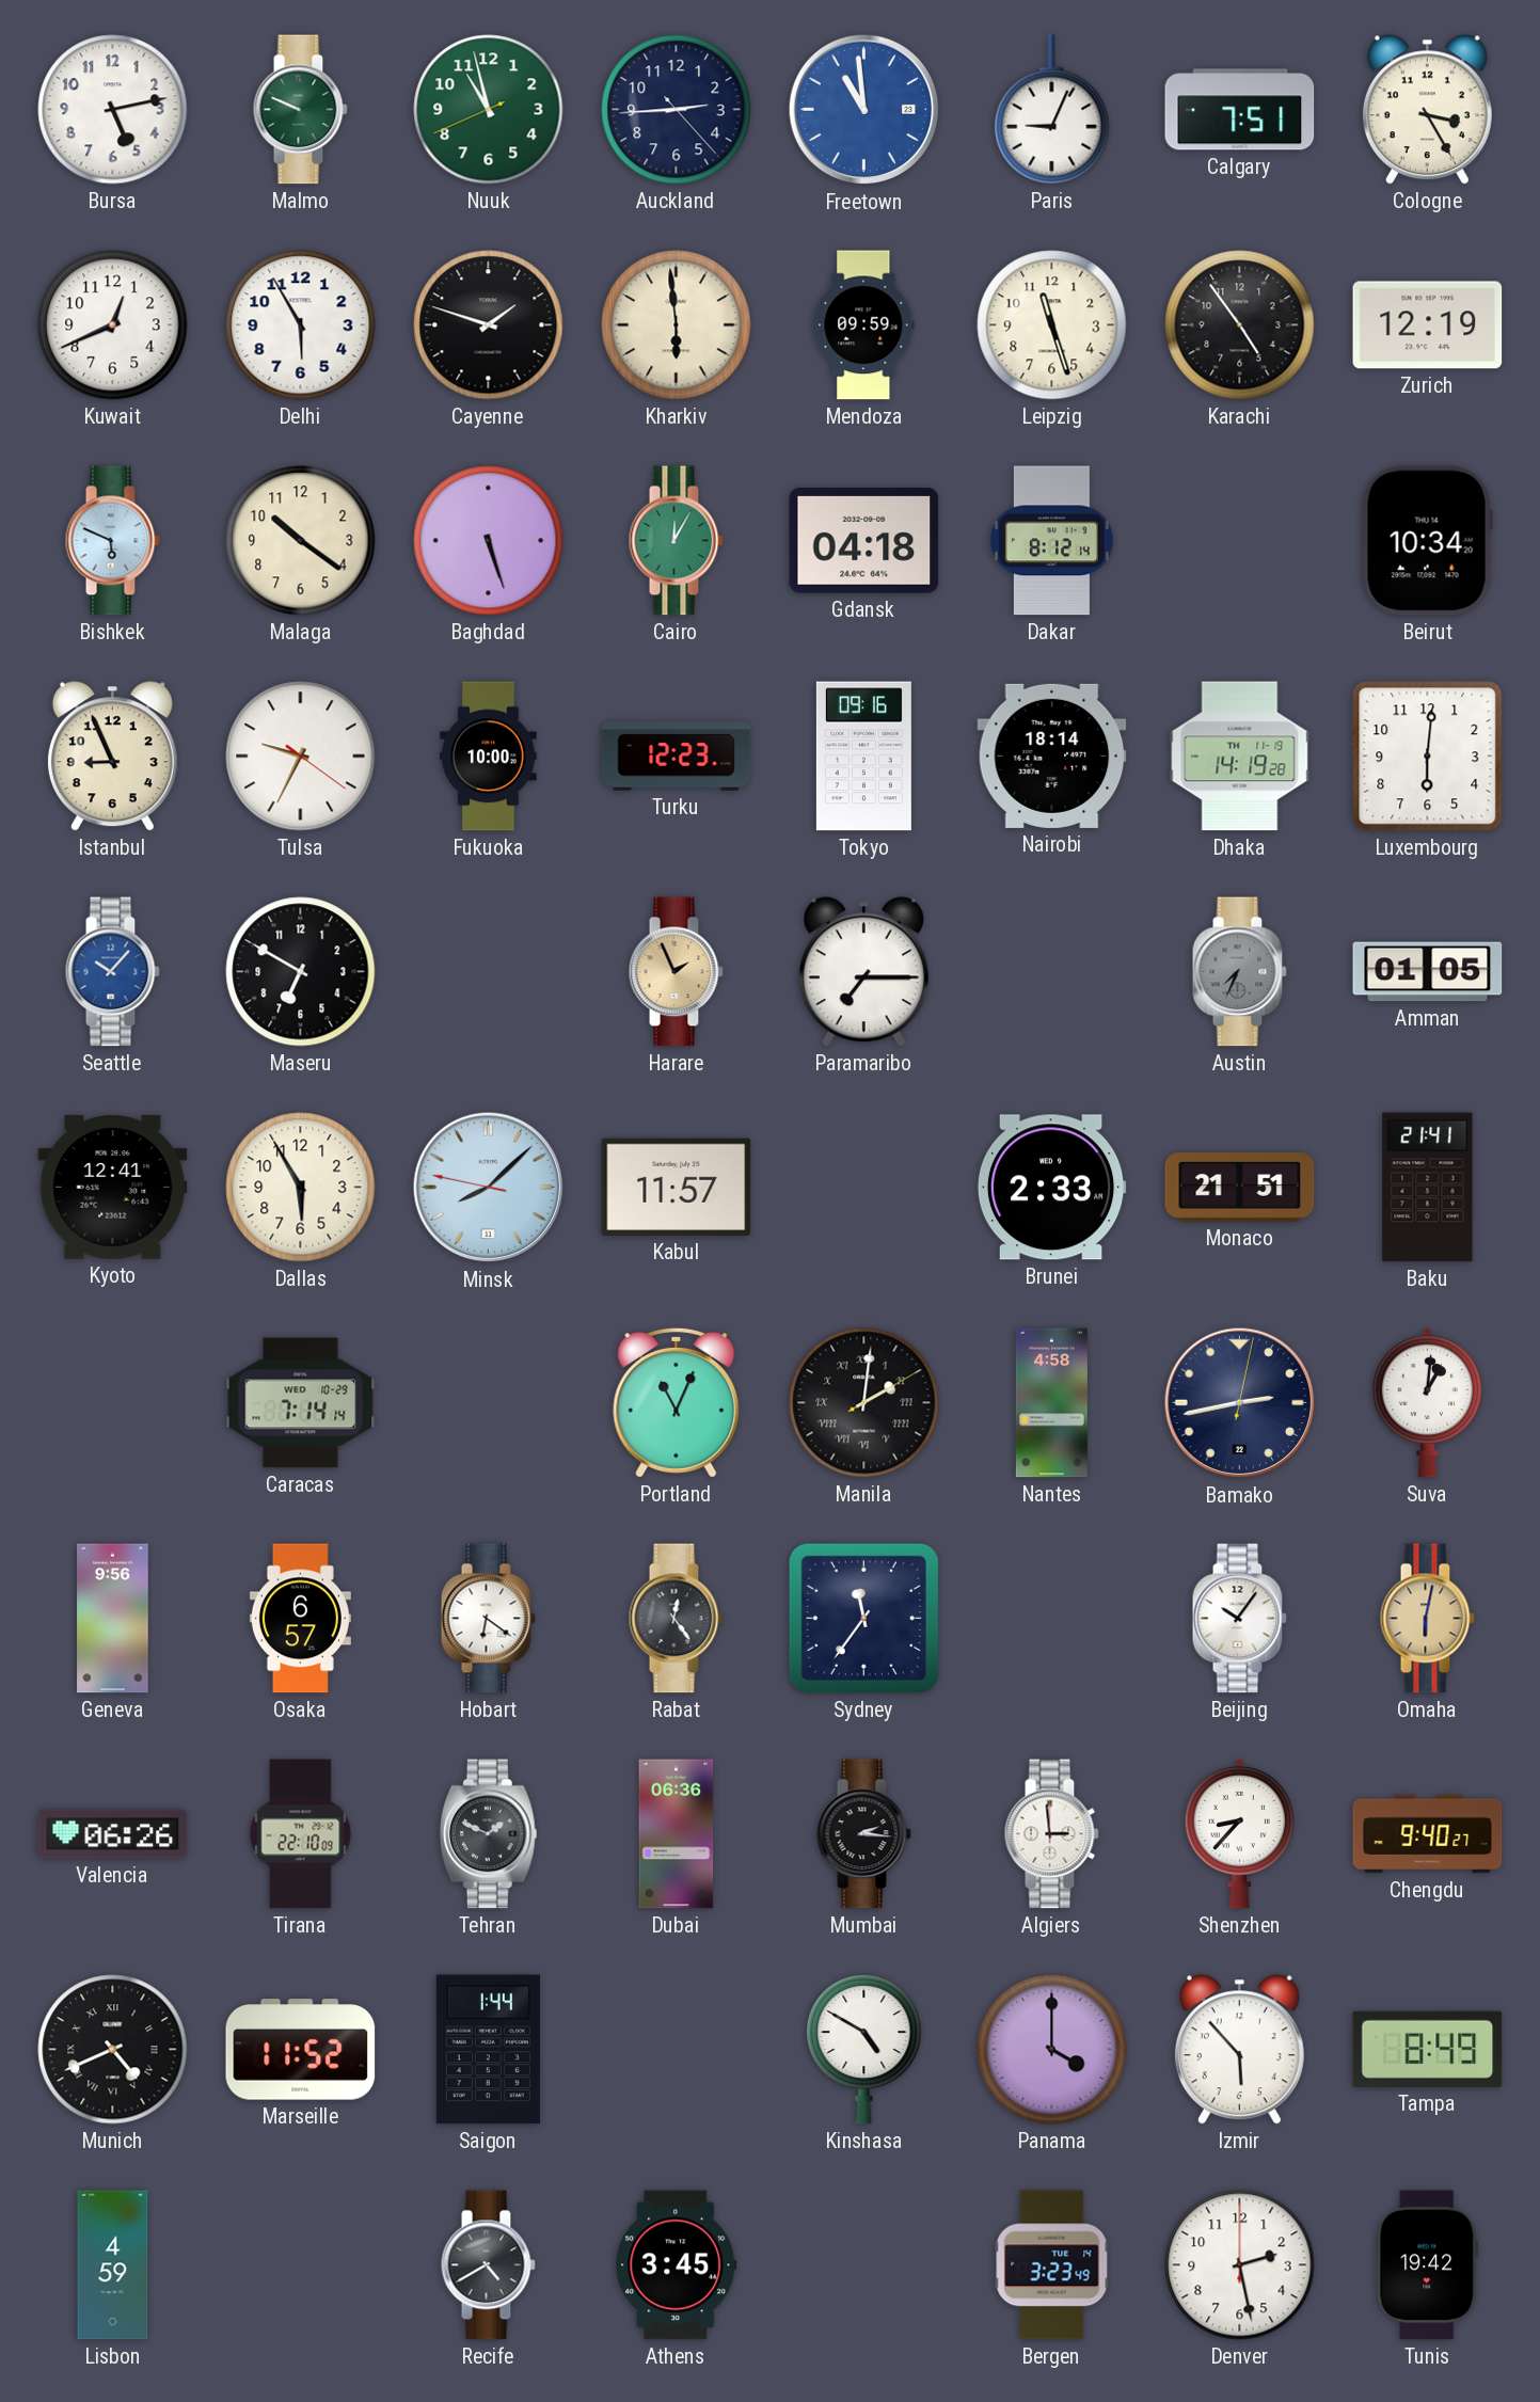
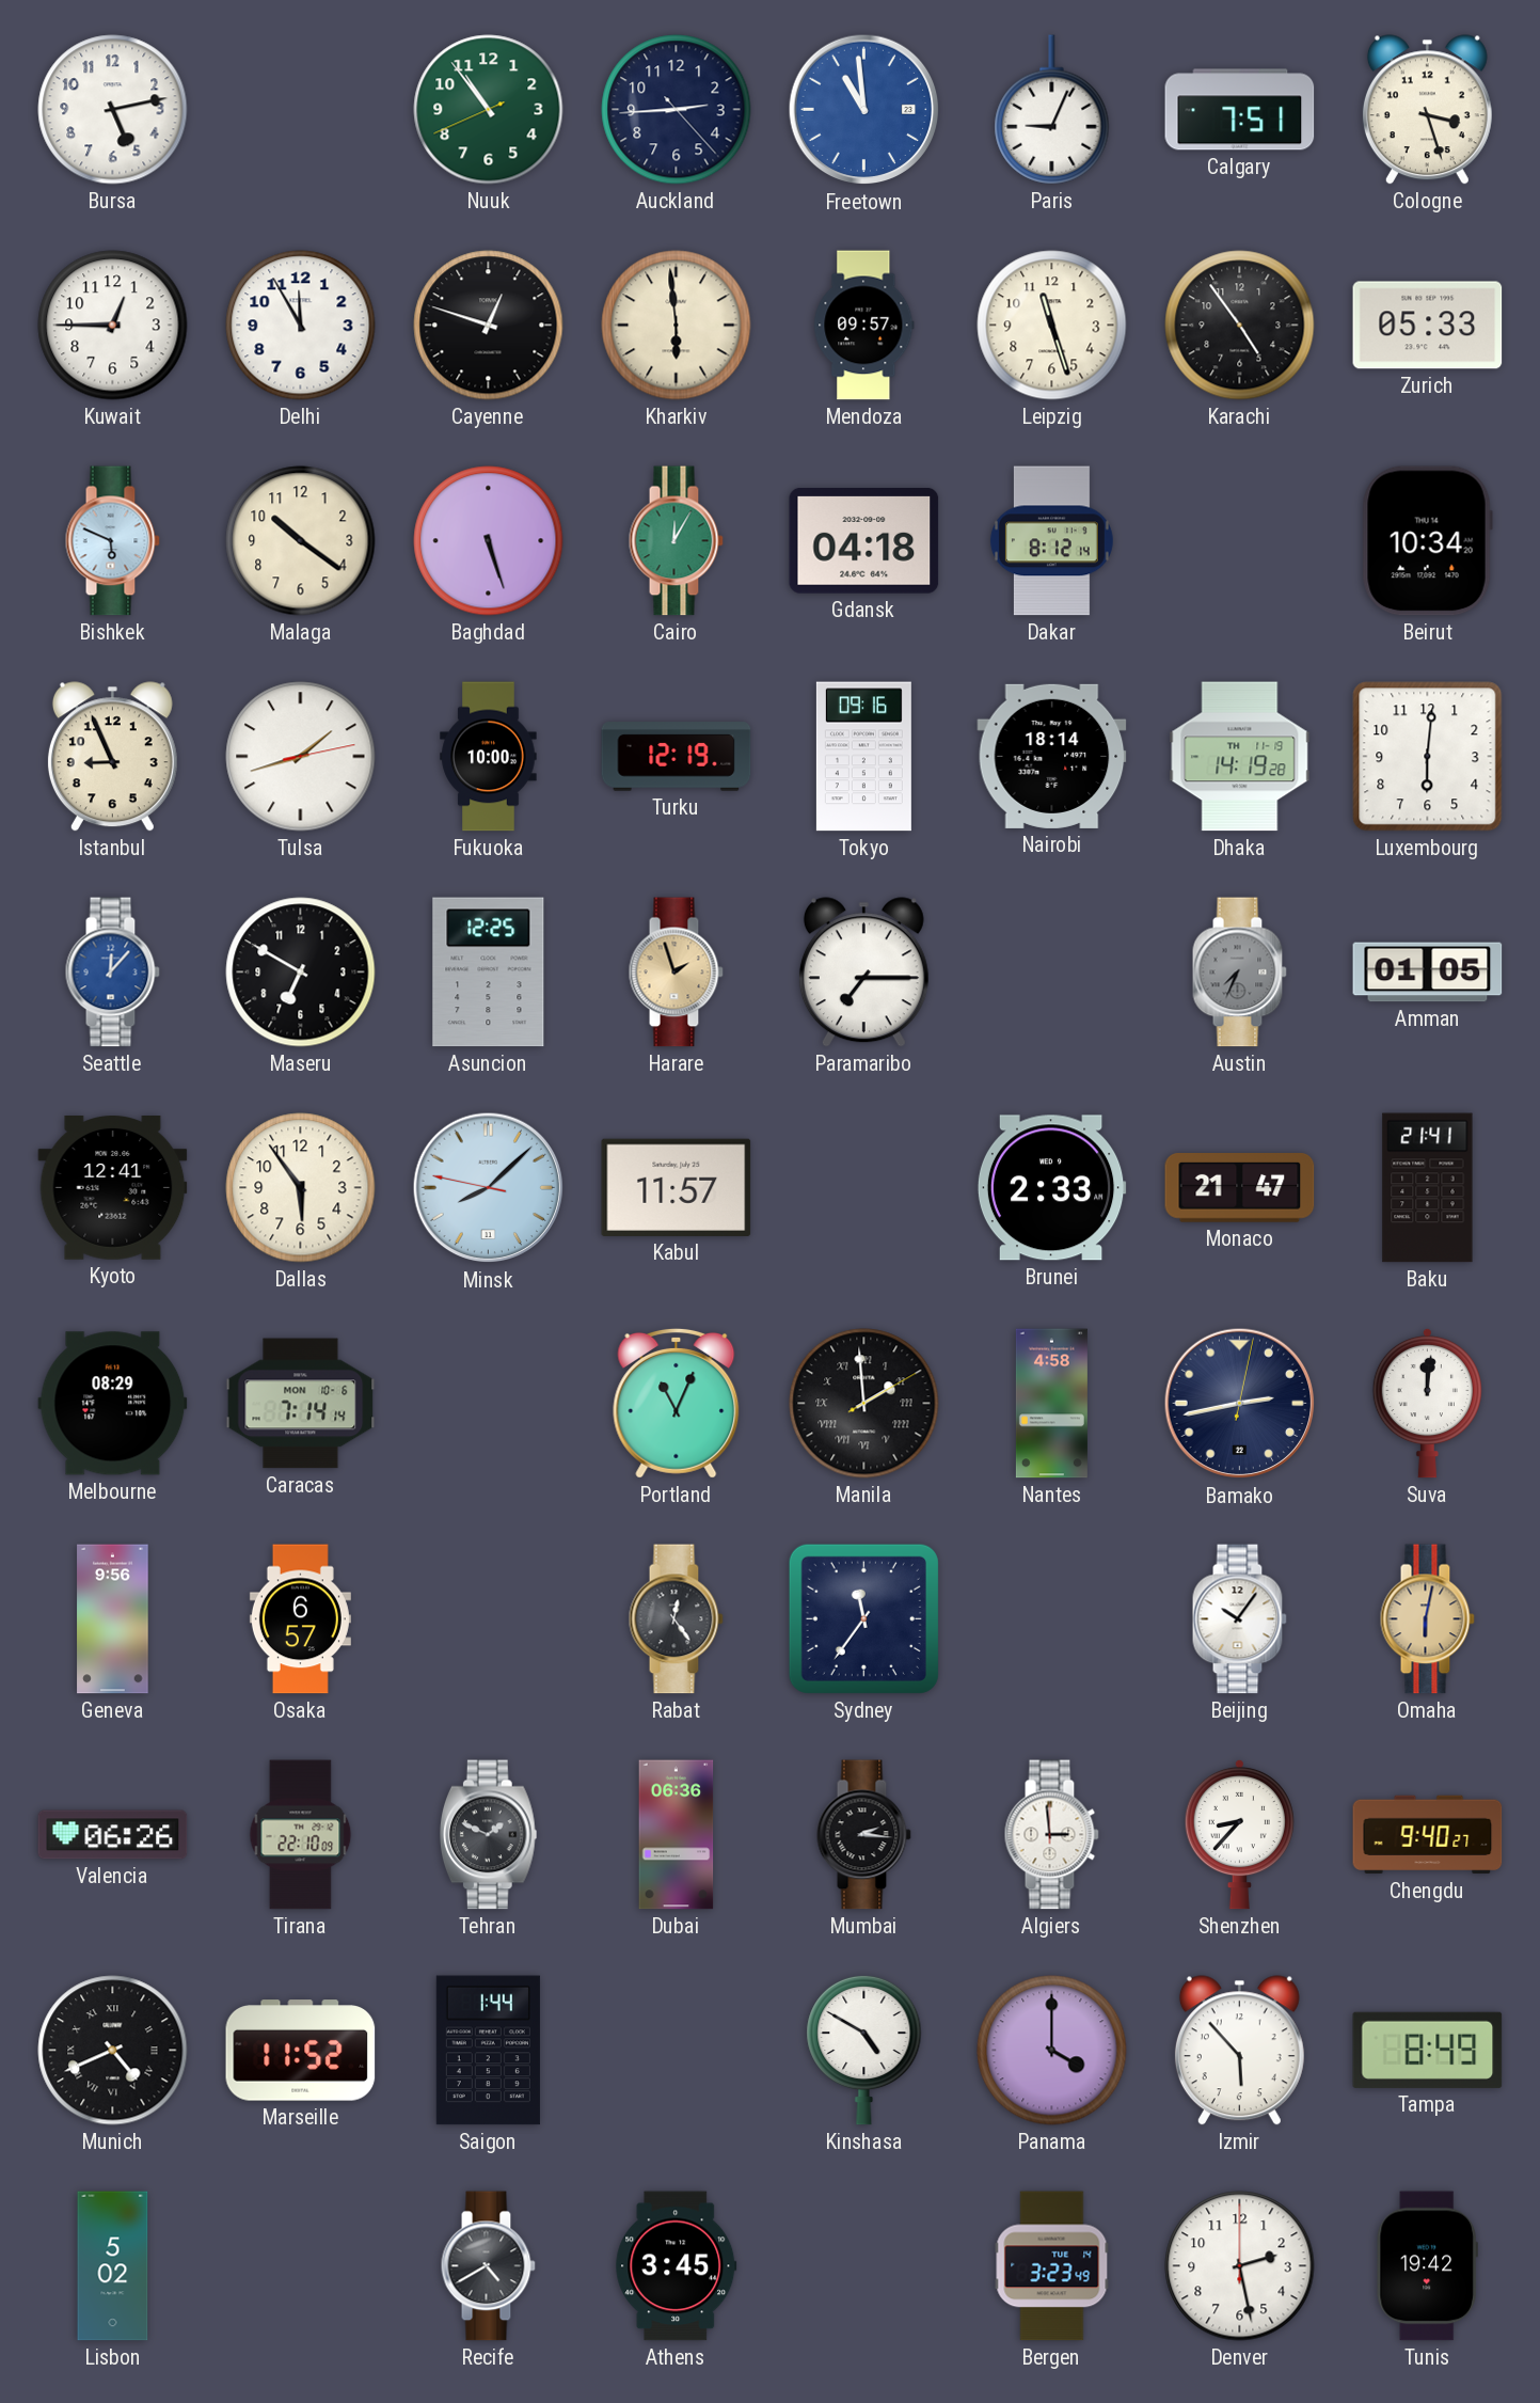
Malmo: 9:49 -> none
Nuuk: 10:57 -> 10:53
Cologne: 3:25 -> 3:27
Kuwait: 12:41 -> 12:45
Delhi: 5:55 -> 11:55
Cayenne: 1:48 -> 12:48
Mendoza: 09:59 -> 09:57
Zurich: 12:19 -> 05:33
Tulsa: 9:34 -> 1:42
Turku: 12:23 -> 12:19
Seattle: 10:07 -> 12:07
Asuncion: none -> 12:25
Harare: 1:56 -> 1:57
Dallas: 5:55 -> 5:54
Monaco: 21:51 -> 21:47
Melbourne: none -> 08:29
Caracas date: WED 10-29 -> MON 10-6
Manila: 2:01 -> 1:59
Suva: 1:01 -> 12:01
Hobart: 6:21 -> none
Lisbon: 4:59 -> 5:02
